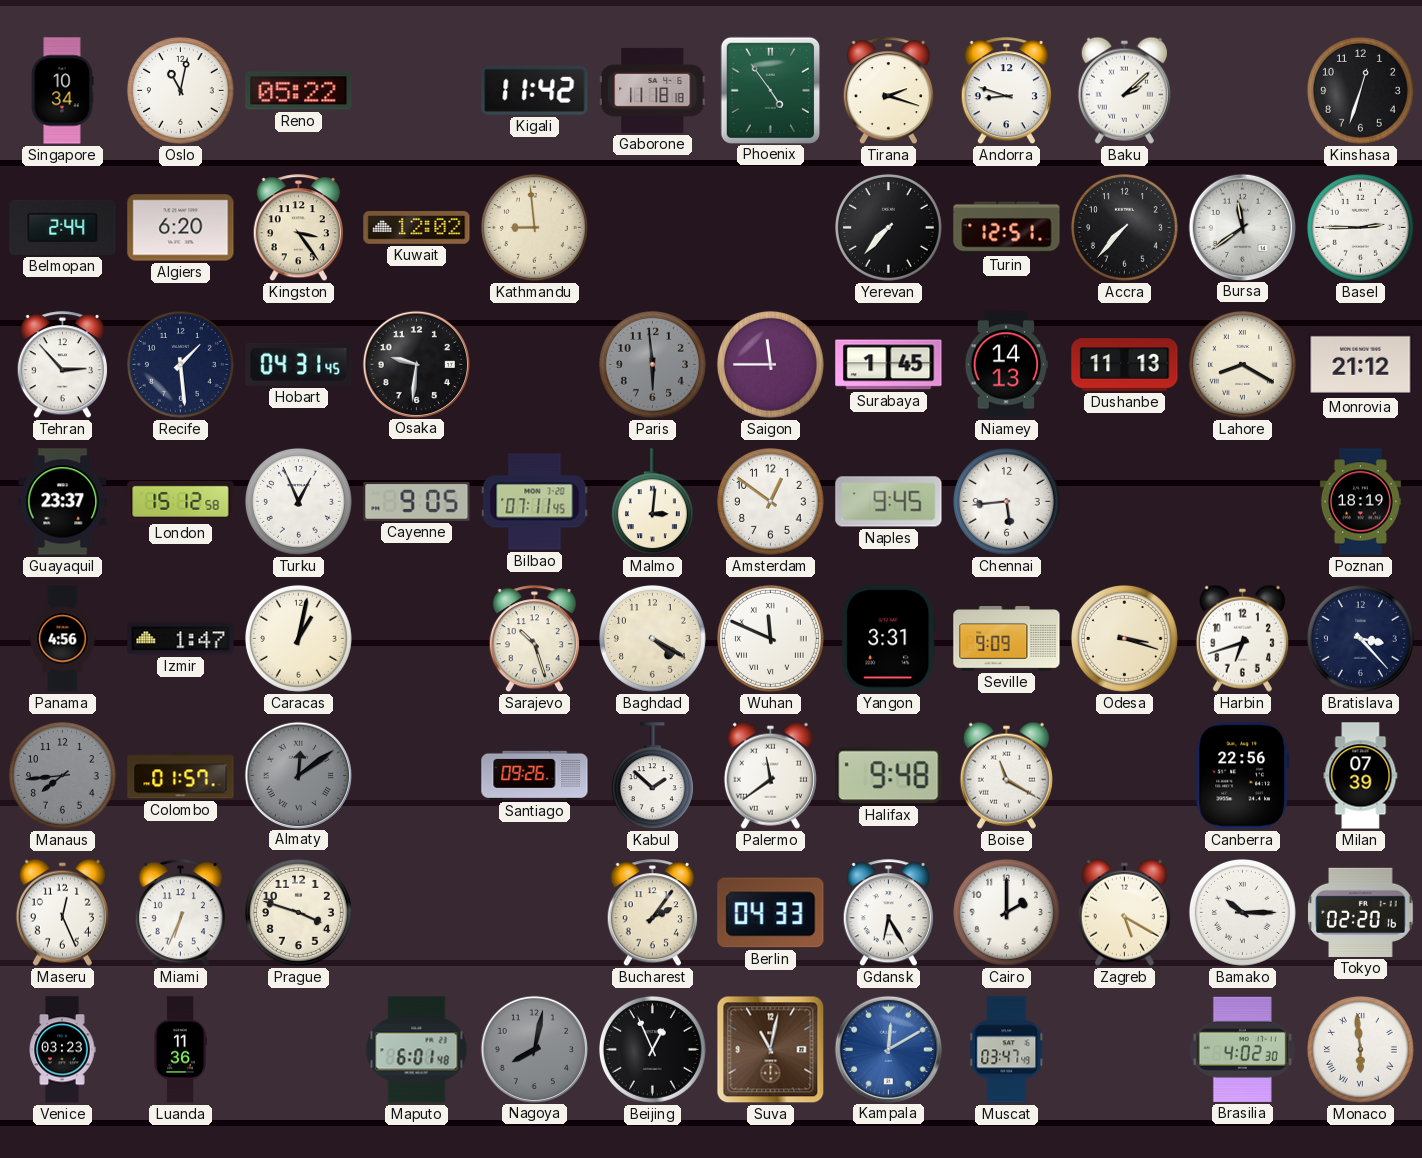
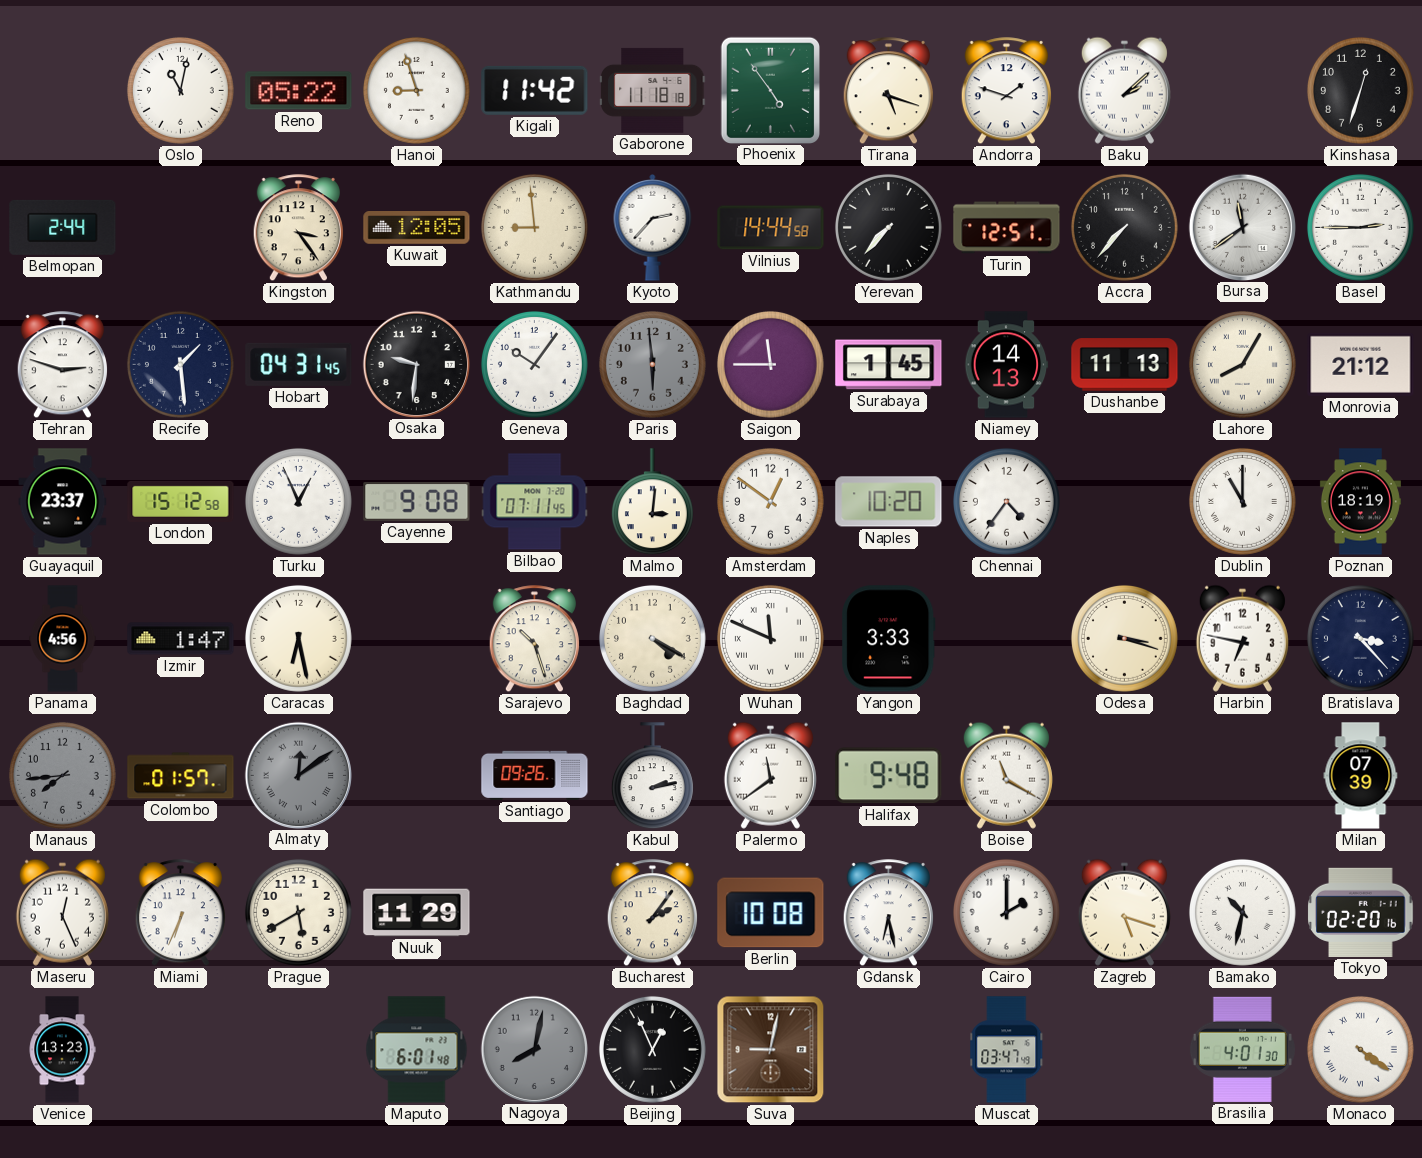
Singapore: 10:34 -> none
Hanoi: none -> 8:57
Tirana: 2:18 -> 5:18
Andorra: 8:48 -> 1:48
Algiers: 6:20 -> none
Kuwait: 12:02 -> 12:05
Kyoto: none -> 2:37
Vilnius: none -> 14:44
Tehran: 2:53 -> 2:48
Geneva: none -> 10:06
Lahore: 8:20 -> 8:05
Cayenne: 9:05 -> 9:08
Naples: 9:45 -> 10:20
Chennai: 5:44 -> 4:36
Dublin: none -> 11:00
Caracas: 1:02 -> 6:28
Yangon: 3:31 -> 3:33
Seville: 9:09 -> none
Harbin: 6:42 -> 6:47
Kabul: 1:52 -> 2:13
Canberra: 22:56 -> none
Prague: 3:48 -> 5:40
Nuuk: none -> 11:29
Berlin: 04:33 -> 10:08
Gdansk: 6:25 -> 6:28
Zagreb: 5:20 -> 5:18
Bamako: 10:15 -> 10:32
Venice: 03:23 -> 13:23
Luanda: 11:36 -> none
Suva: 11:02 -> 9:02
Kampala: 12:10 -> none
Brasilia: 4:02 -> 4:01
Monaco: 5:59 -> 4:21
